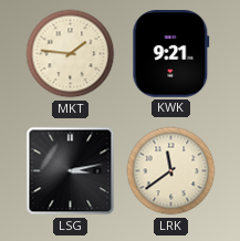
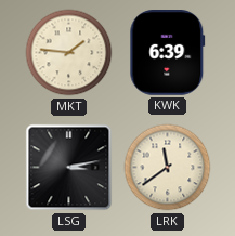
KWK: 9:21 -> 6:39
